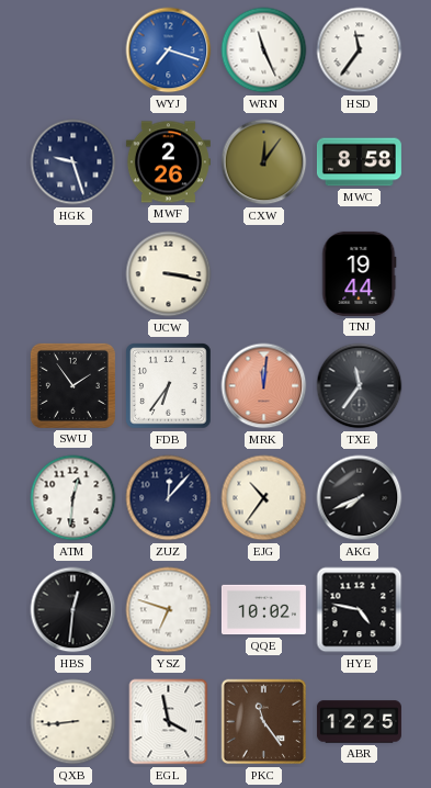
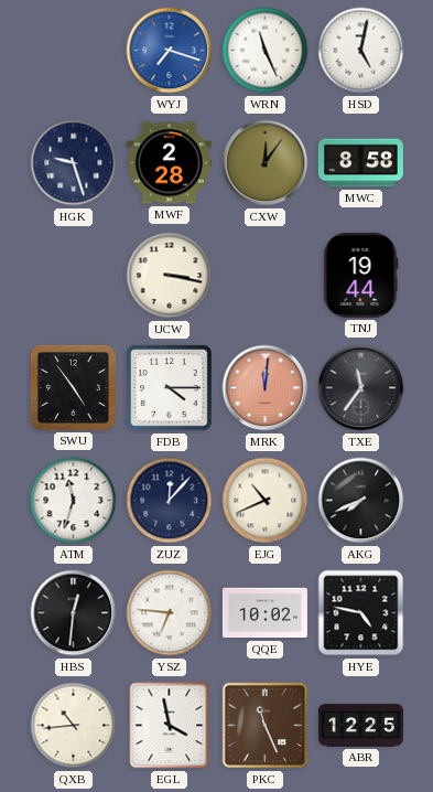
HSD: 11:36 -> 5:02
MWF: 2:26 -> 2:28
SWU: 1:54 -> 4:54
FDB: 6:36 -> 4:15
ATM: 12:31 -> 11:33
EJG: 10:36 -> 10:41
YSZ: 6:48 -> 6:46
QXB: 8:44 -> 10:44
PKC: 11:24 -> 11:26
